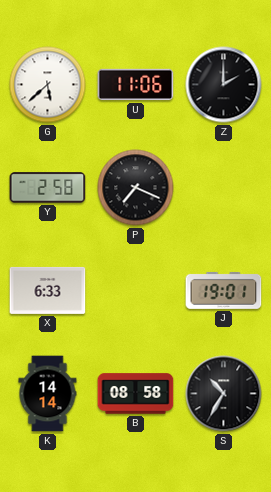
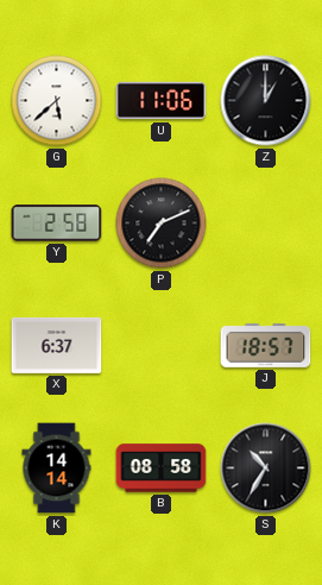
Z: 2:00 -> 1:00
P: 7:19 -> 7:11
X: 6:33 -> 6:37
J: 19:01 -> 18:57
